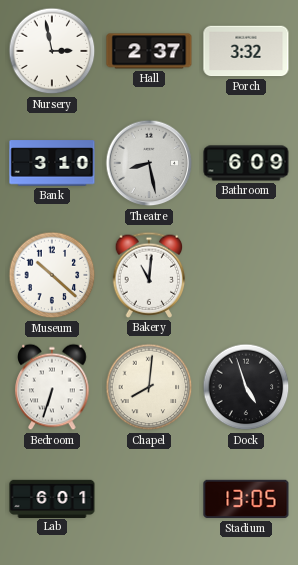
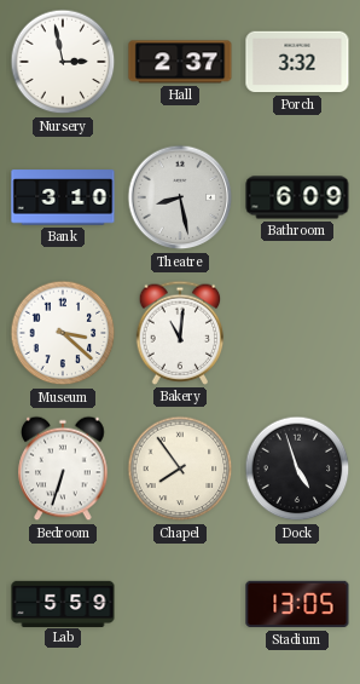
Museum: 10:22 -> 3:22
Chapel: 8:01 -> 7:54
Lab: 6:01 -> 5:59
